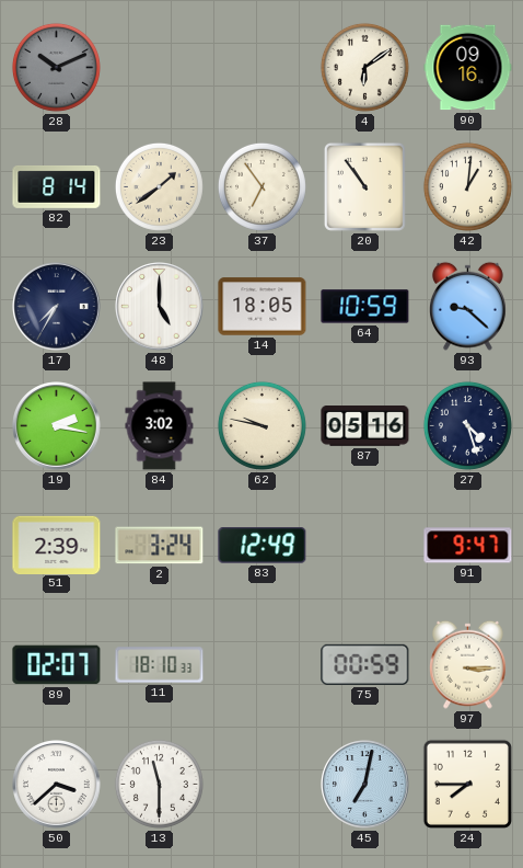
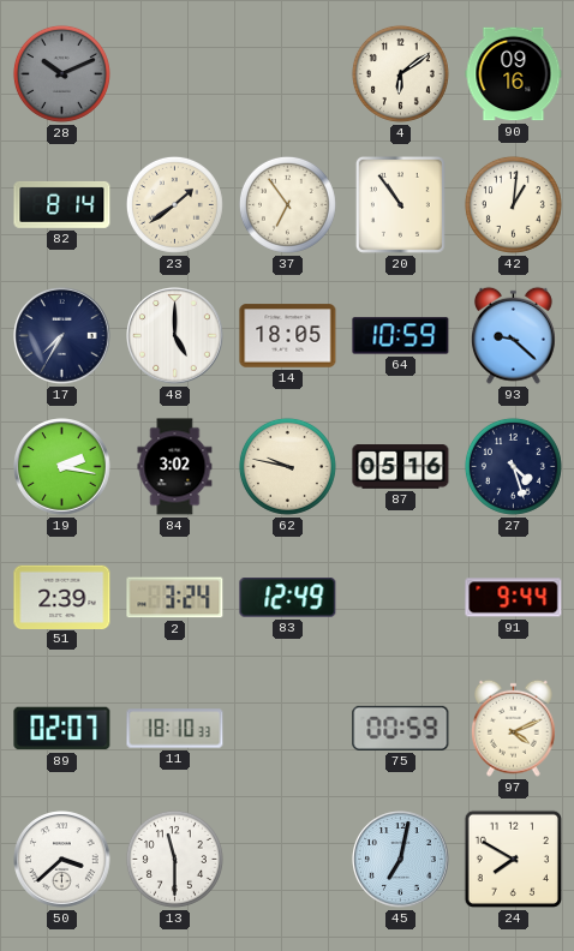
91: 9:47 -> 9:44
97: 3:15 -> 4:11
24: 7:45 -> 7:50
